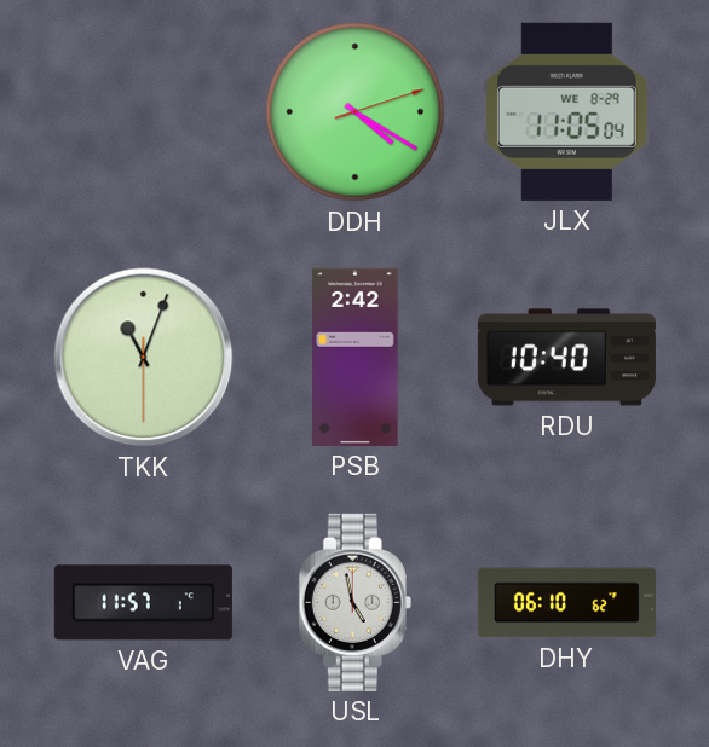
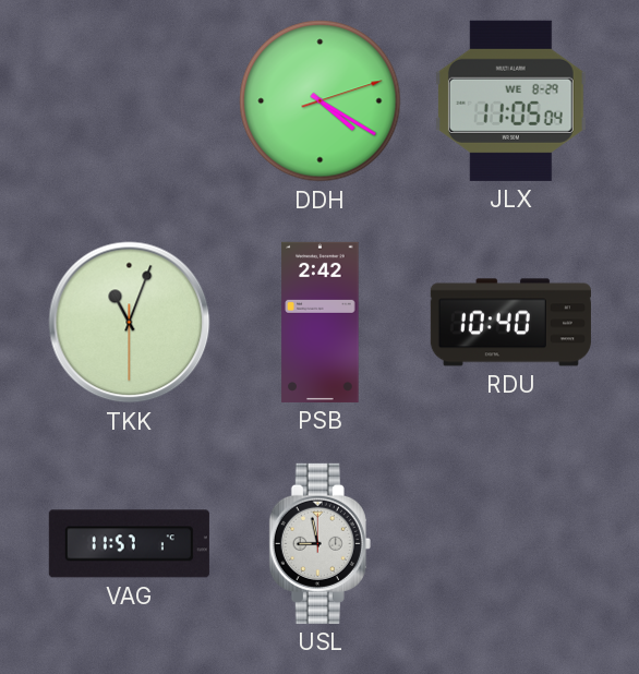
USL: 4:58 -> 8:58
DHY: 06:10 -> none
